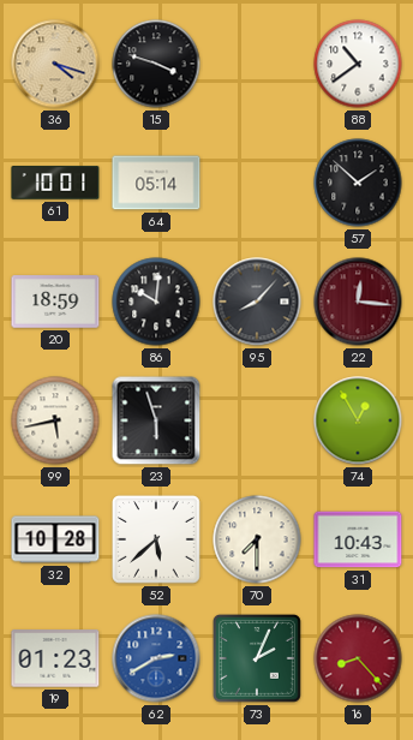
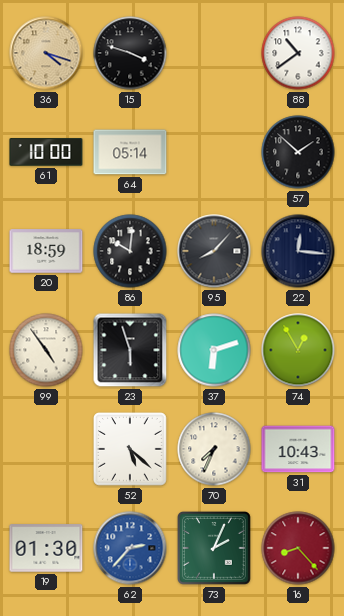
61: 10:01 -> 10:00
22 dial: burgundy -> navy
99: 5:43 -> 4:54
37: none -> 6:12
32: 10:28 -> none
52: 5:38 -> 5:22
70: 7:30 -> 7:34
19: 01:23 -> 01:30
62: 2:40 -> 2:37
